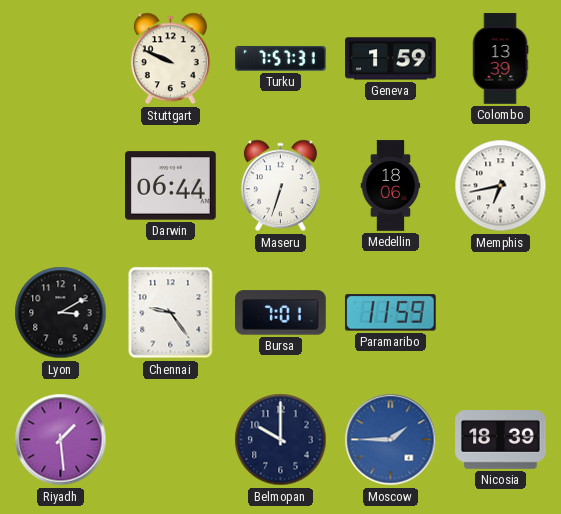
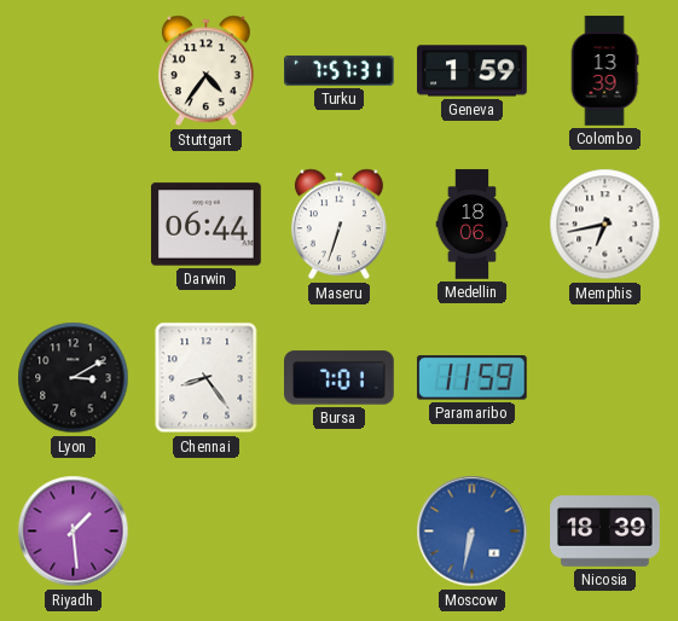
Stuttgart: 9:49 -> 4:36
Chennai: 9:24 -> 8:24
Belmopan: 10:00 -> none
Moscow: 1:45 -> 6:32
